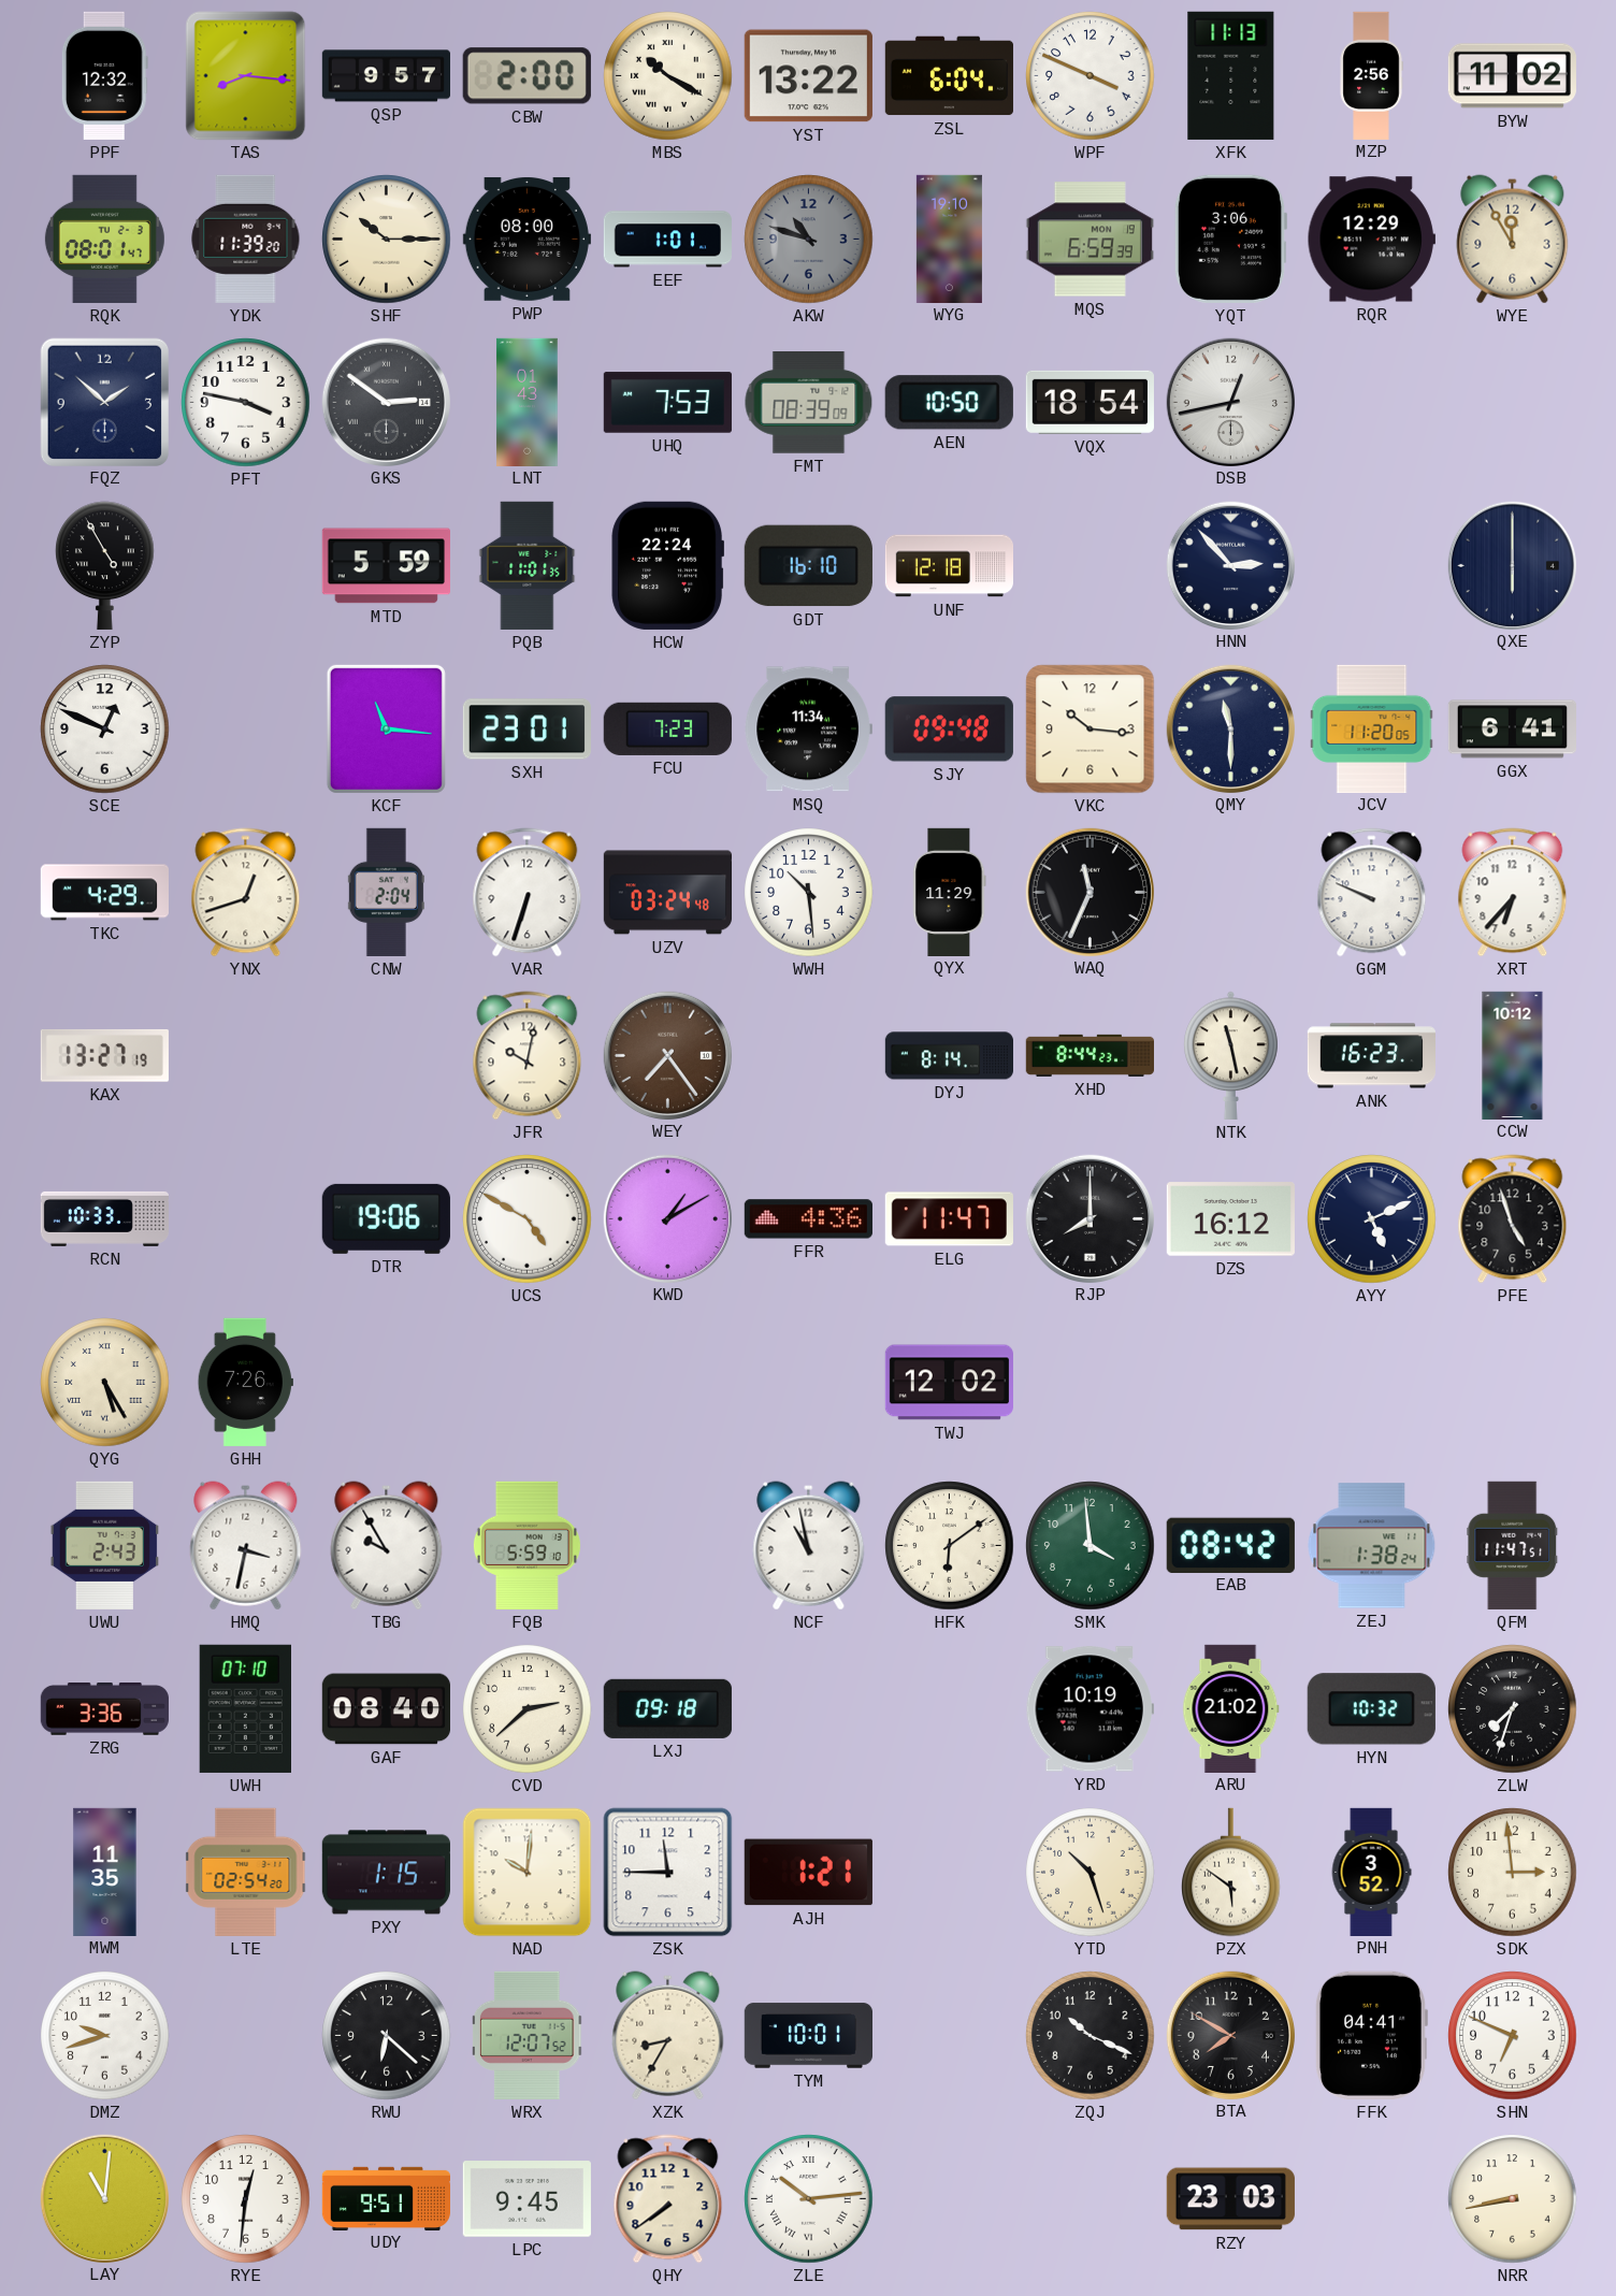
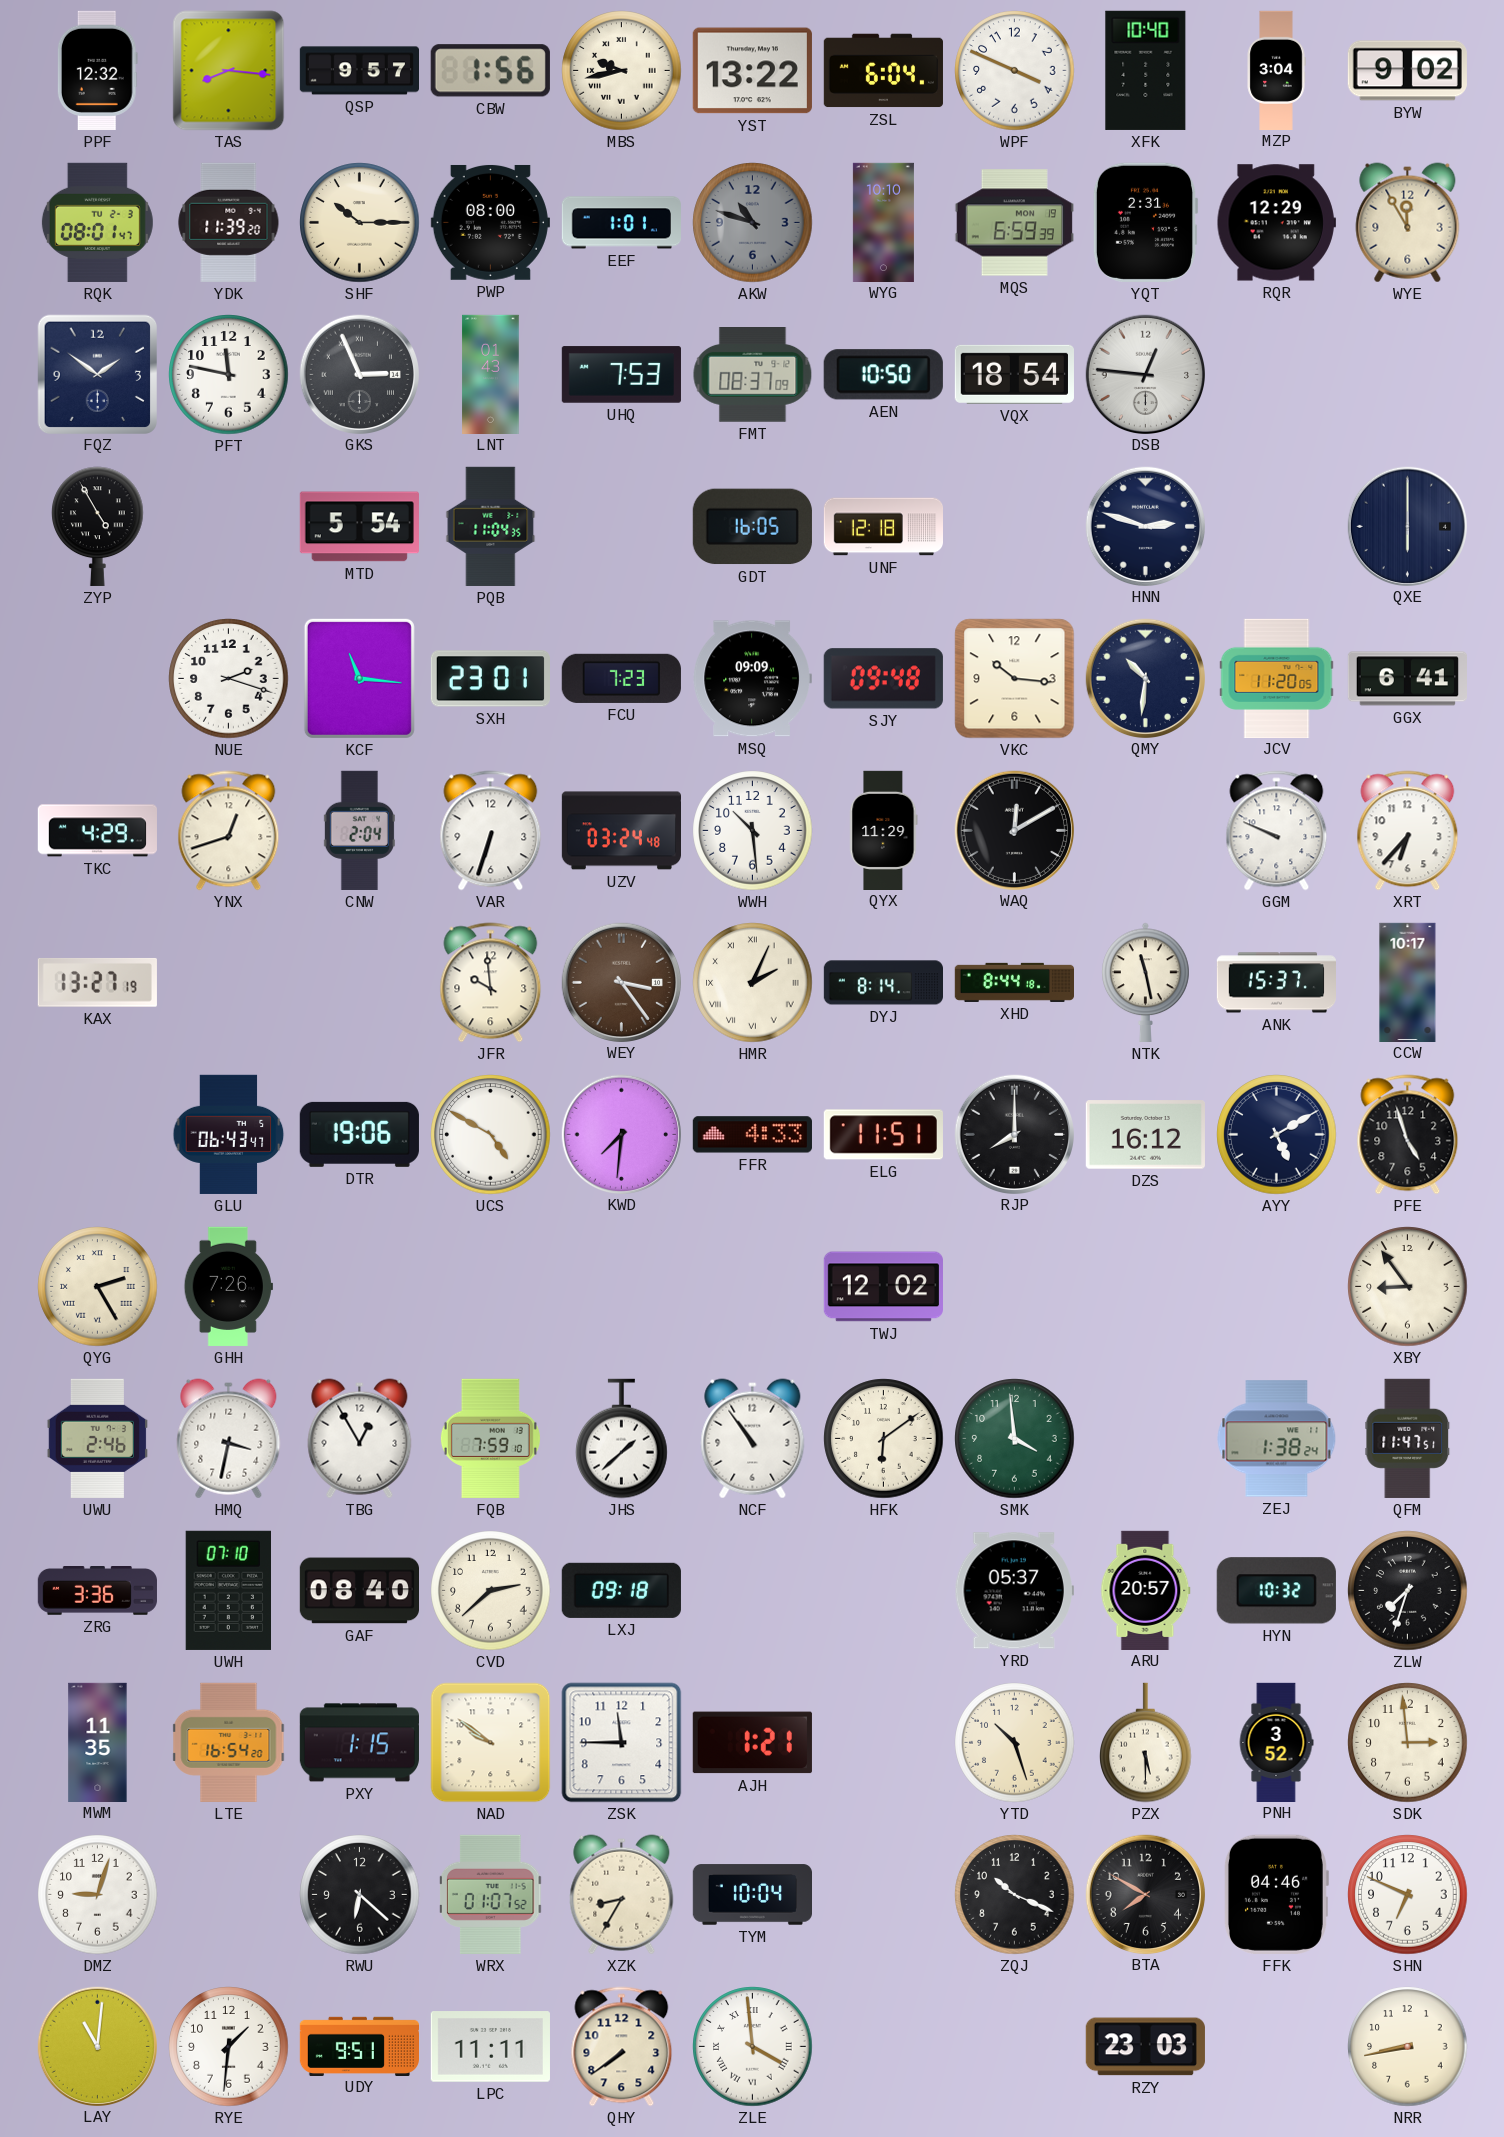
CBW: 2:00 -> 1:56
MBS: 10:20 -> 9:43
XFK: 11:13 -> 10:40
MZP: 2:56 -> 3:04
BYW: 11:02 -> 9:02
WYG: 19:10 -> 10:10
YQT: 3:06 -> 2:31
FQZ: 1:52 -> 1:51
PFT: 3:47 -> 11:47
GKS: 2:51 -> 2:56
FMT: 08:39 -> 08:37
DSB: 12:43 -> 12:46
MTD: 5:59 -> 5:54
PQB: 11:01 -> 11:04
HCW: 22:24 -> none
GDT: 16:10 -> 16:05
HNN: 2:53 -> 2:48
SCE: 12:49 -> none
NUE: none -> 2:18
MSQ: 11:34 -> 09:09
QMY: 11:30 -> 10:31
WAQ: 11:34 -> 12:10
JFR: 10:02 -> 9:59
WEY: 7:24 -> 3:24
HMR: none -> 2:04
XHD: 8:44:23 -> 8:44:18
ANK: 16:23 -> 15:37
CCW: 10:12 -> 10:17
RCN: 10:33 -> none
GLU: none -> 06:43
KWD: 1:10 -> 7:31
FFR: 4:36 -> 4:33
ELG: 11:47 -> 11:51
AYY: 5:11 -> 5:10
QYG: 5:25 -> 2:25
XBY: none -> 8:54
UWU: 2:43 -> 2:46
TBG: 9:55 -> 12:55
FQB: 5:59 -> 7:59
JHS: none -> 1:38
NCF: 10:58 -> 10:54
EAB: 08:42 -> none
YRD: 10:19 -> 05:37
ARU: 21:02 -> 20:57
LTE: 02:54 -> 16:54
NAD: 10:01 -> 9:51
PZX: 5:51 -> 5:30
DMZ: 9:42 -> 9:03
WRX: 12:07 -> 01:07
TYM: 10:01 -> 10:04
FFK: 04:41 -> 04:46
RYE: 12:31 -> 1:31
LPC: 9:45 -> 11:11
ZLE: 10:14 -> 3:59
